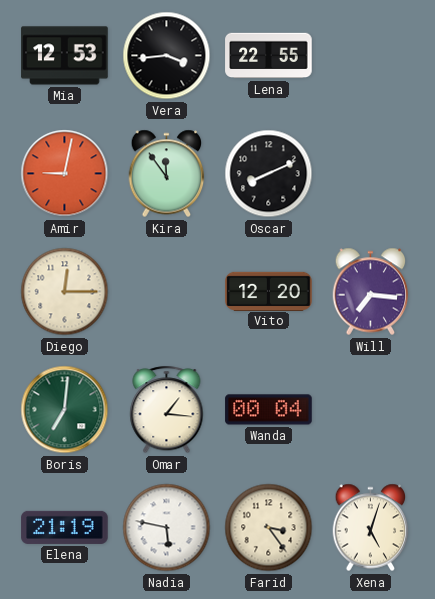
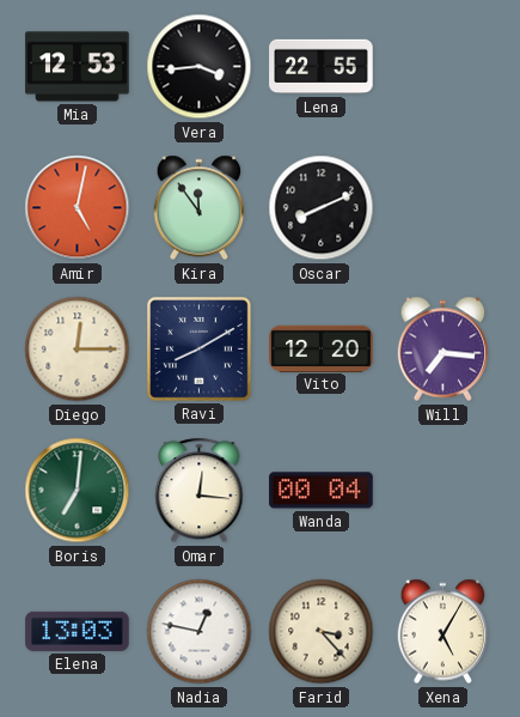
Amir: 9:02 -> 5:02
Ravi: none -> 8:10
Omar: 1:16 -> 12:16
Elena: 21:19 -> 13:03
Nadia: 5:47 -> 12:47
Farid: 3:24 -> 3:23
Xena: 5:03 -> 5:05
